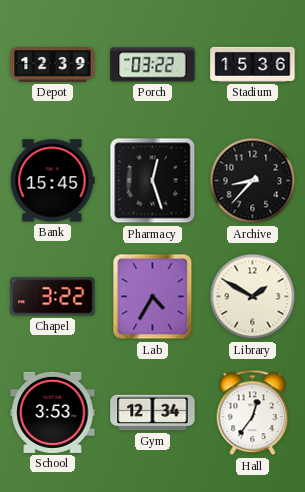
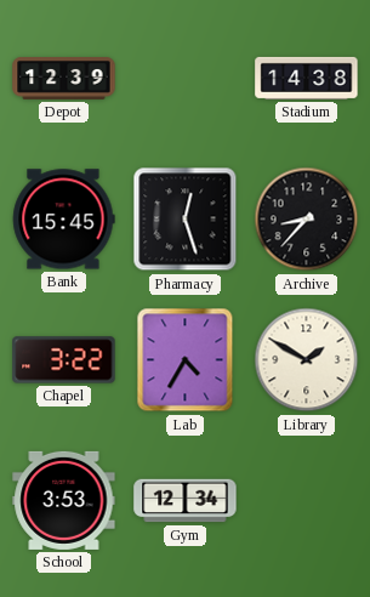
Porch: 03:22 -> none
Stadium: 15:36 -> 14:38
Hall: 12:36 -> none
